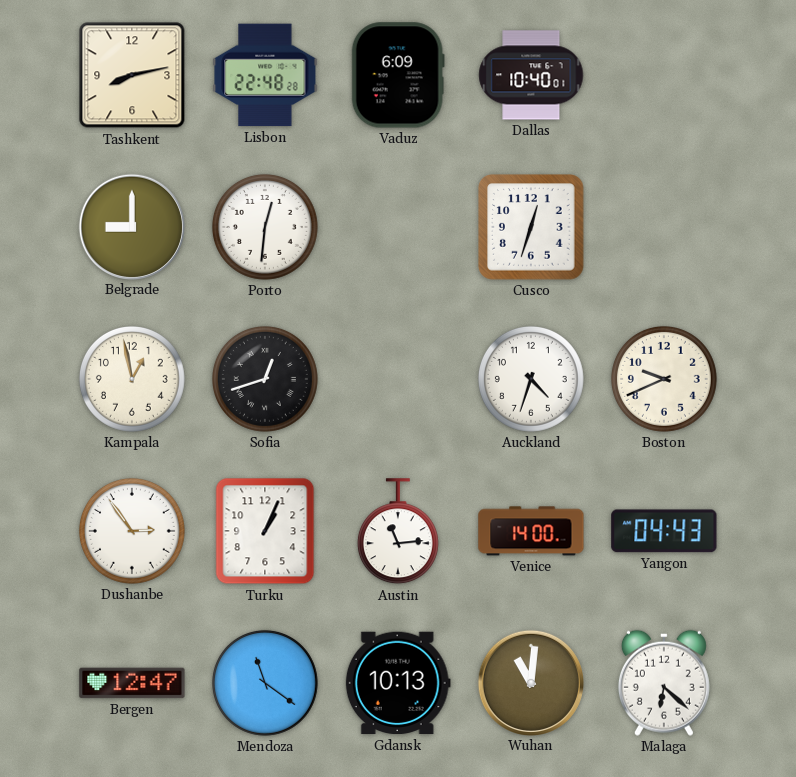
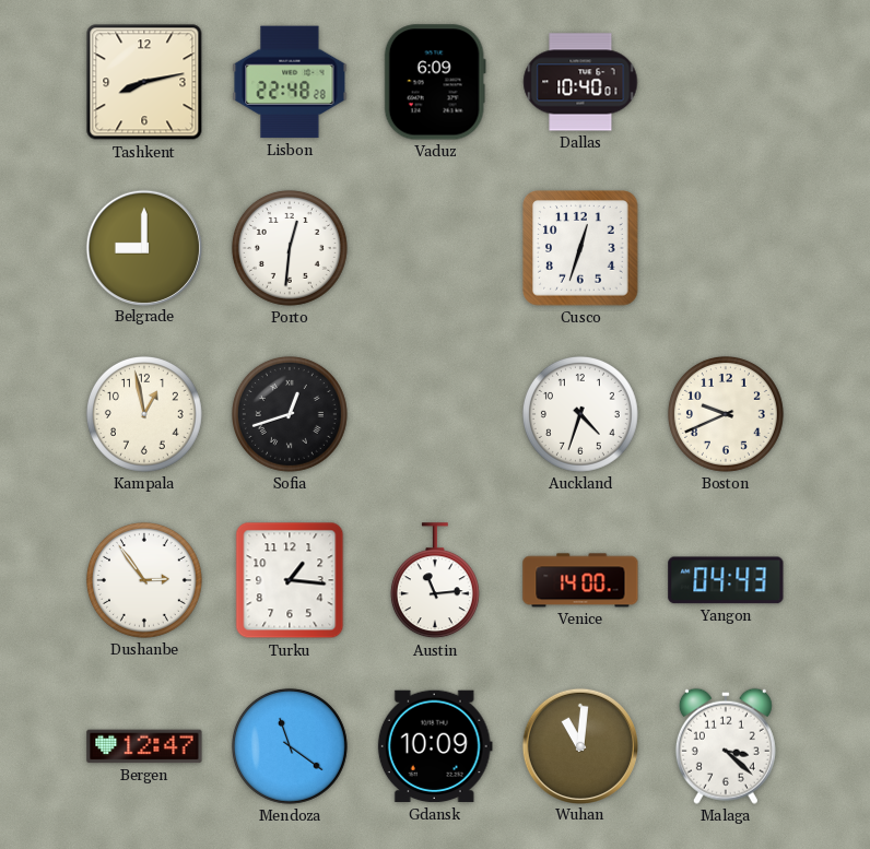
Turku: 1:04 -> 1:16
Gdansk: 10:13 -> 10:09
Malaga: 6:22 -> 3:22
